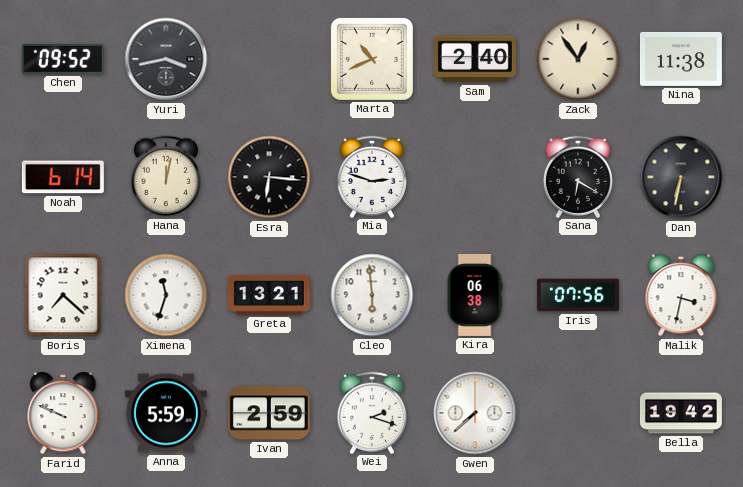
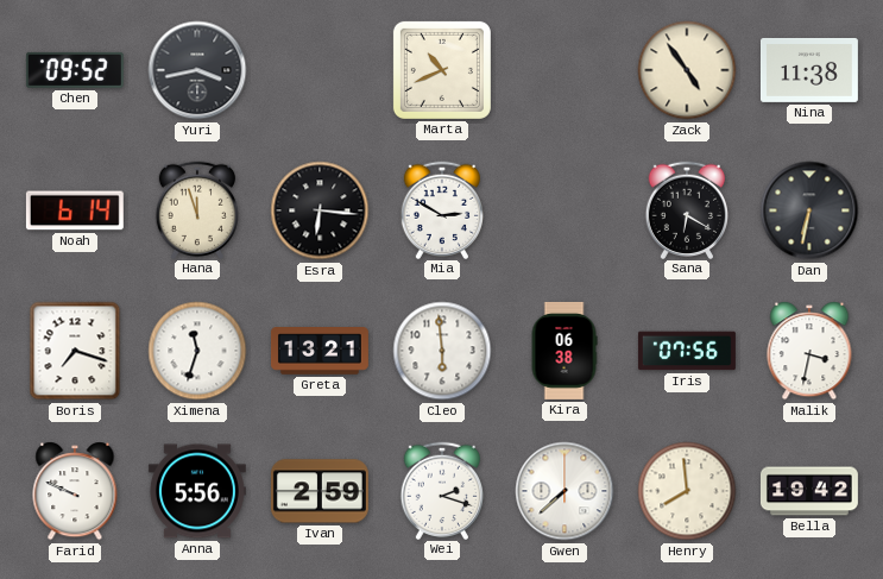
Sam: 2:40 -> none
Zack: 12:54 -> 4:54
Hana: 12:02 -> 11:57
Mia: 2:48 -> 2:50
Boris: 7:22 -> 7:18
Anna: 5:59 -> 5:56
Henry: none -> 7:59
